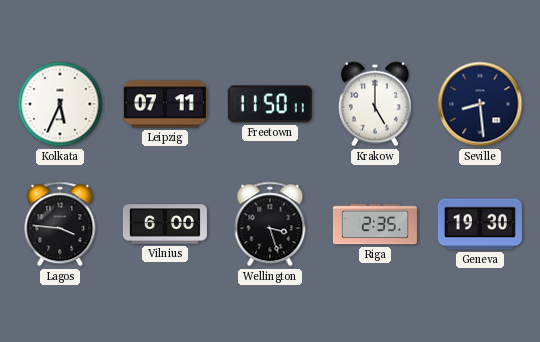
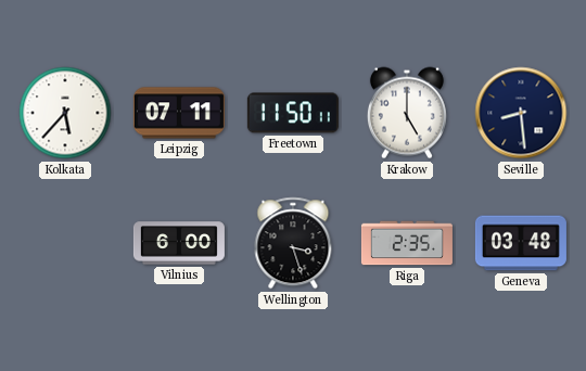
Kolkata: 5:34 -> 5:37
Lagos: 3:46 -> none
Geneva: 19:30 -> 03:48
